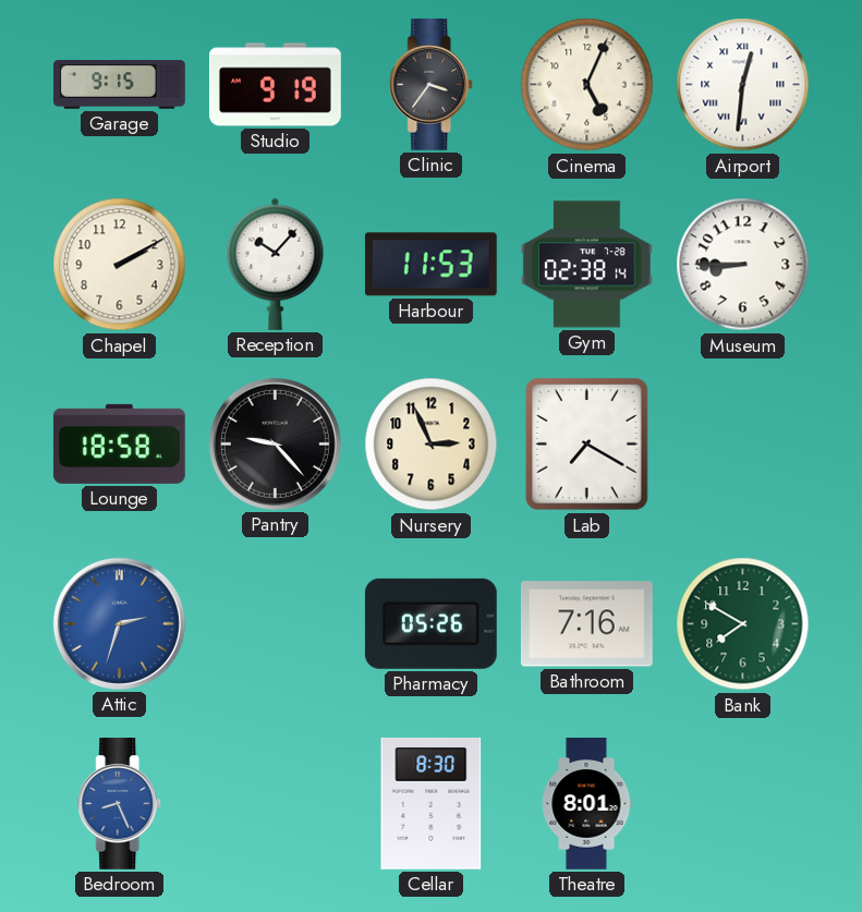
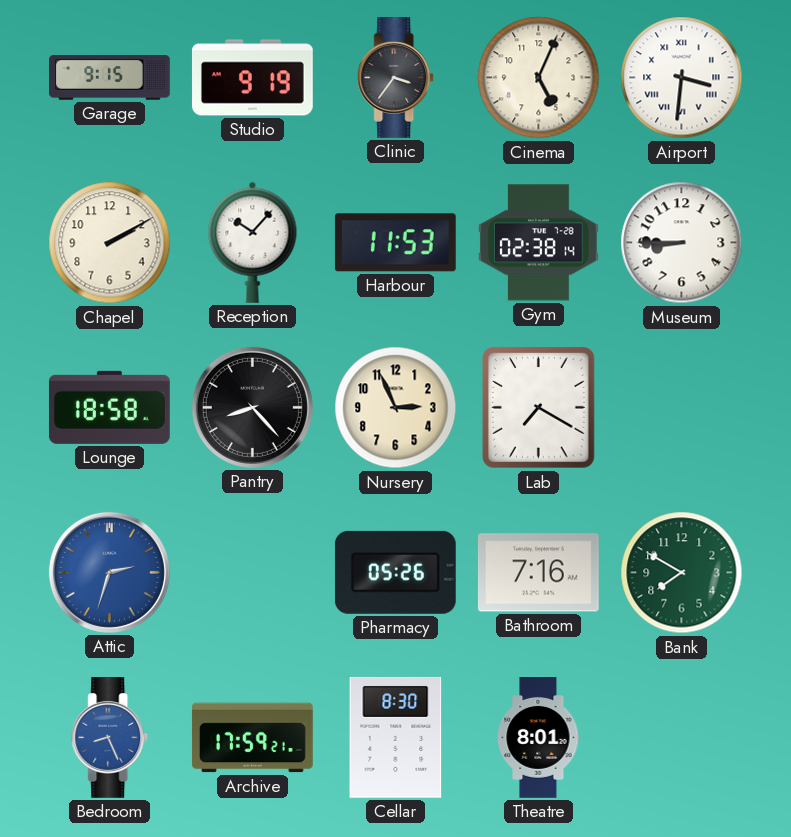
Airport: 12:31 -> 3:31
Pantry: 9:23 -> 8:23
Archive: none -> 17:59
